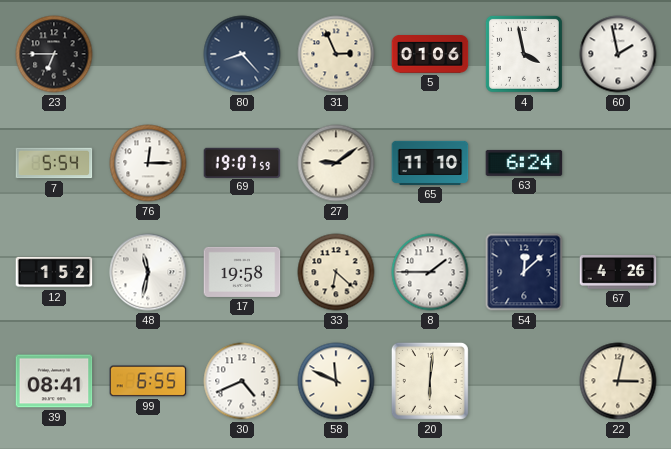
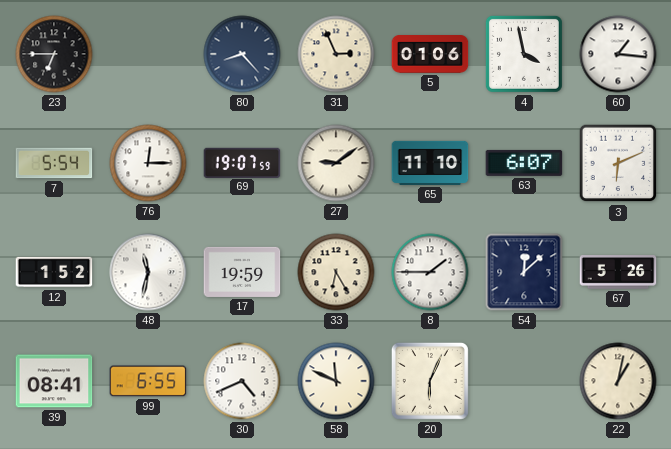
60: 1:58 -> 1:16
63: 6:24 -> 6:07
3: none -> 6:11
17: 19:58 -> 19:59
33: 6:22 -> 6:25
67: 4:26 -> 5:26
20: 6:01 -> 6:04
22: 3:02 -> 1:02
